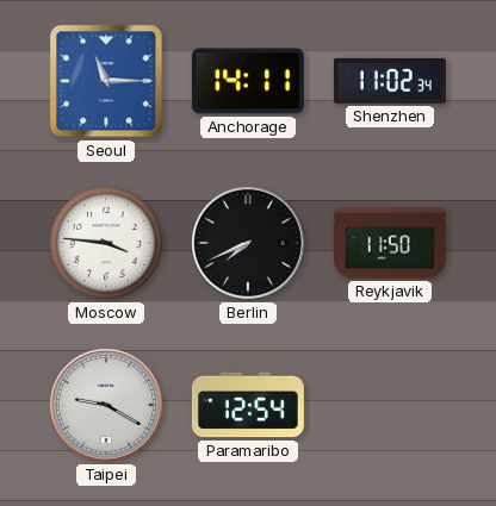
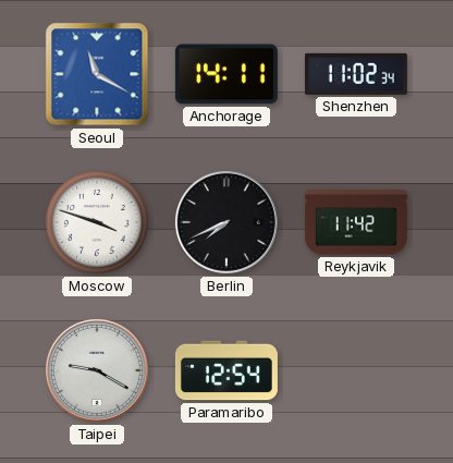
Seoul: 11:15 -> 11:20
Moscow: 3:46 -> 3:48
Reykjavik: 11:50 -> 11:42
